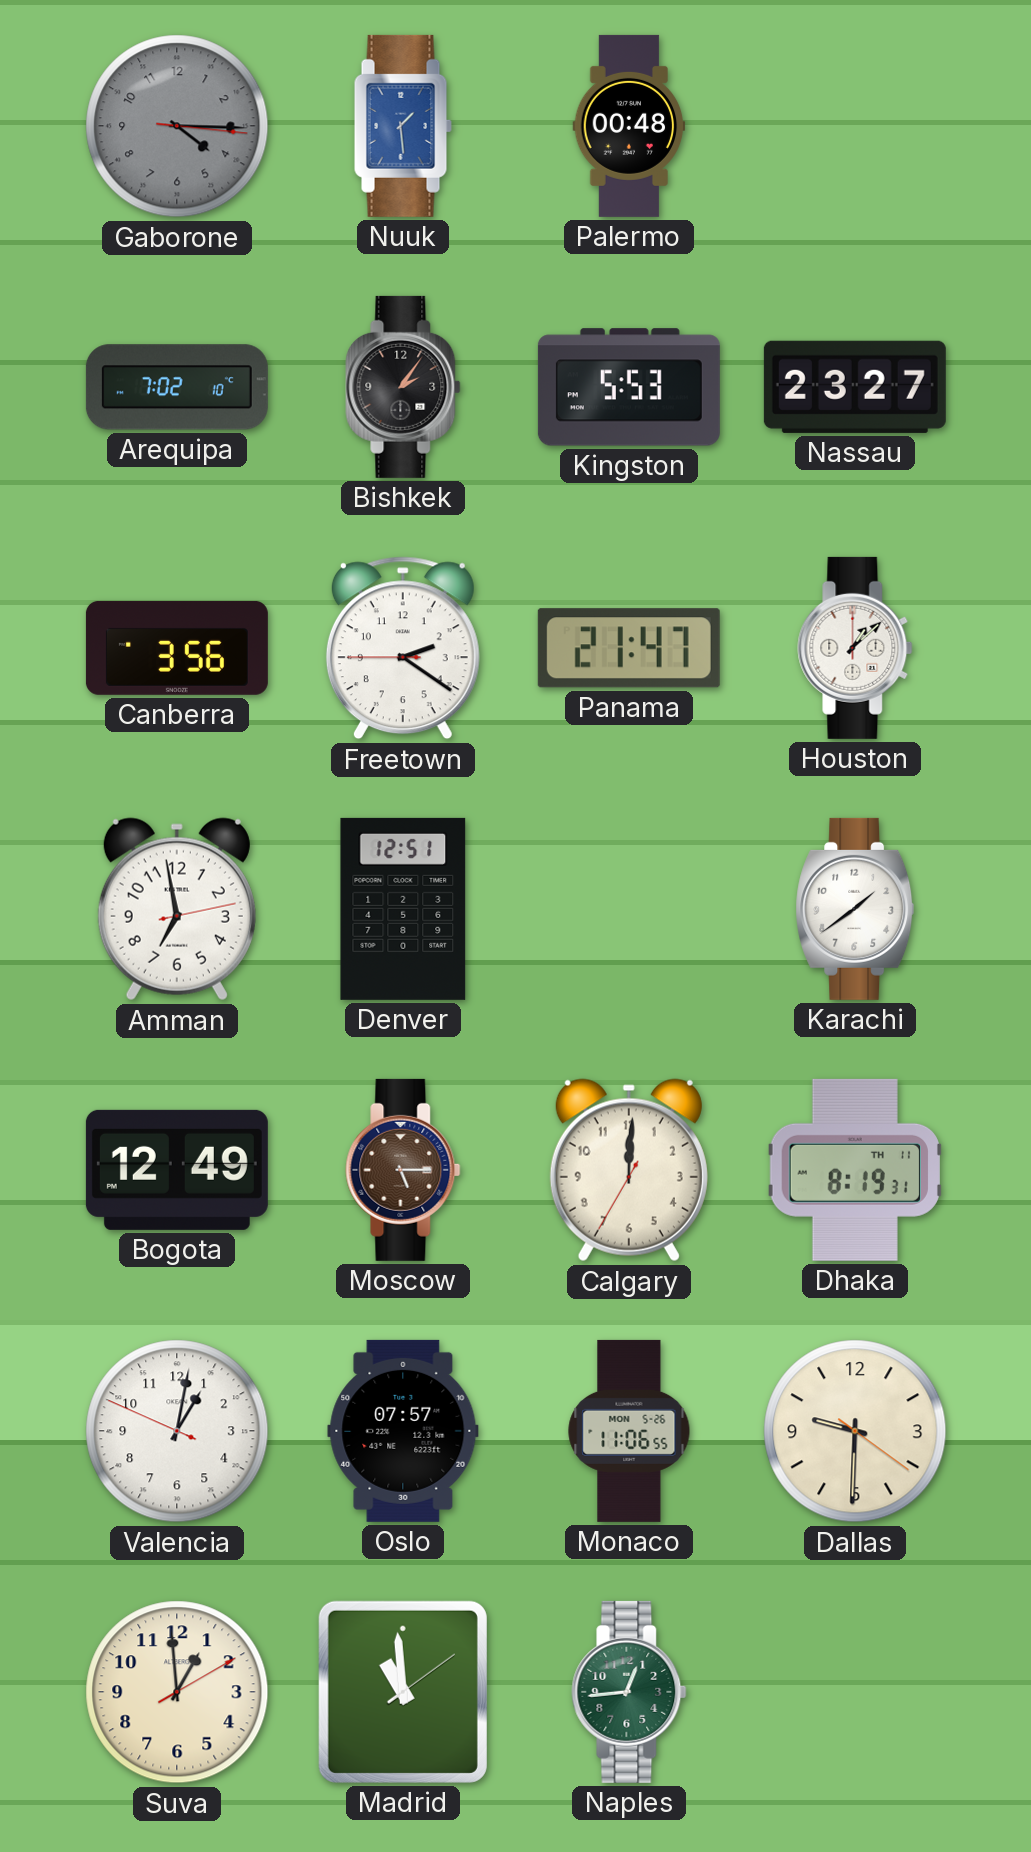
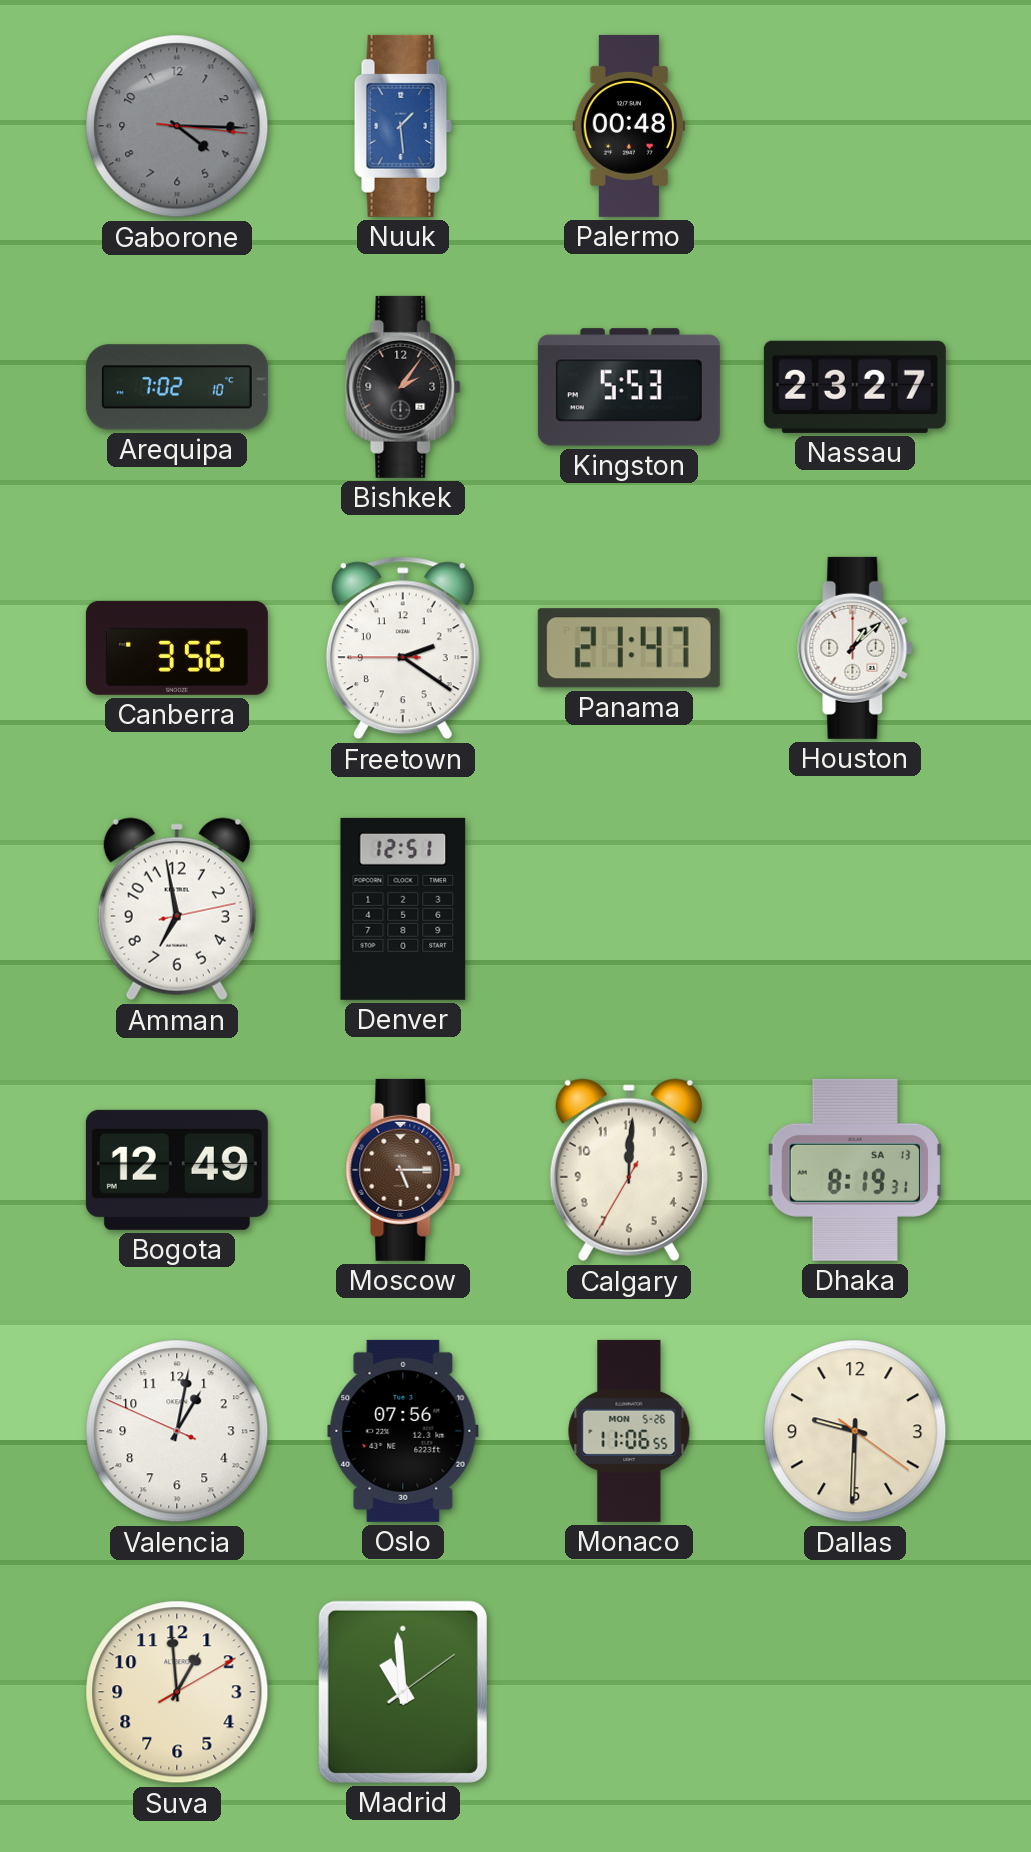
Karachi: 1:39 -> none
Dhaka date: TH 11 -> SA 13
Oslo: 07:57 -> 07:56
Naples: 12:44 -> none
